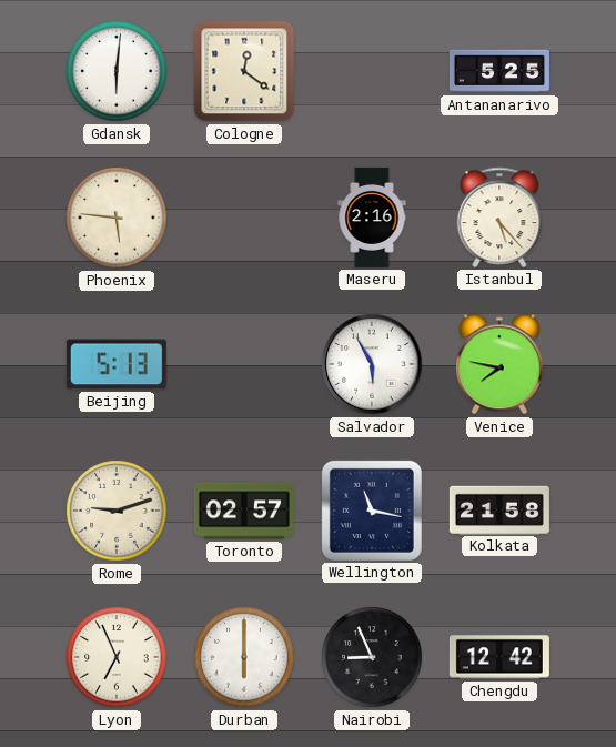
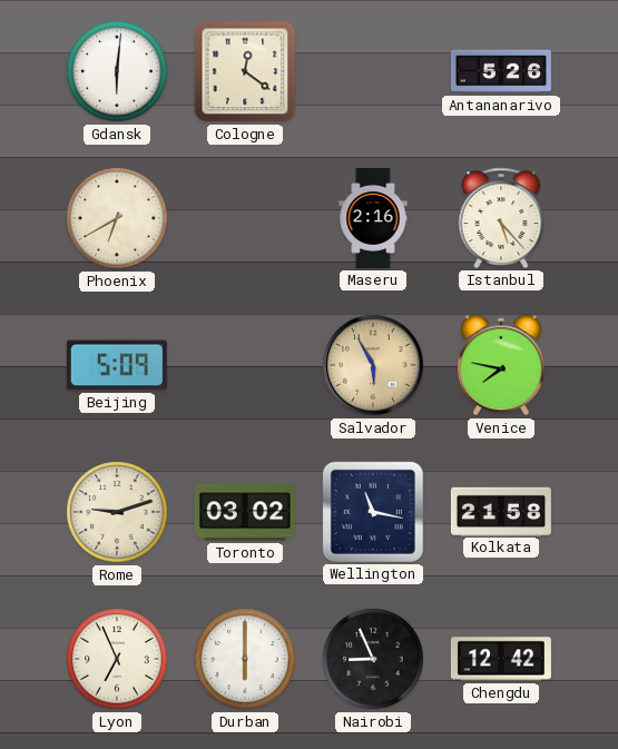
Antananarivo: 5:25 -> 5:26
Phoenix: 5:46 -> 6:40
Beijing: 5:13 -> 5:09
Salvador dial: white -> champagne
Toronto: 02:57 -> 03:02
